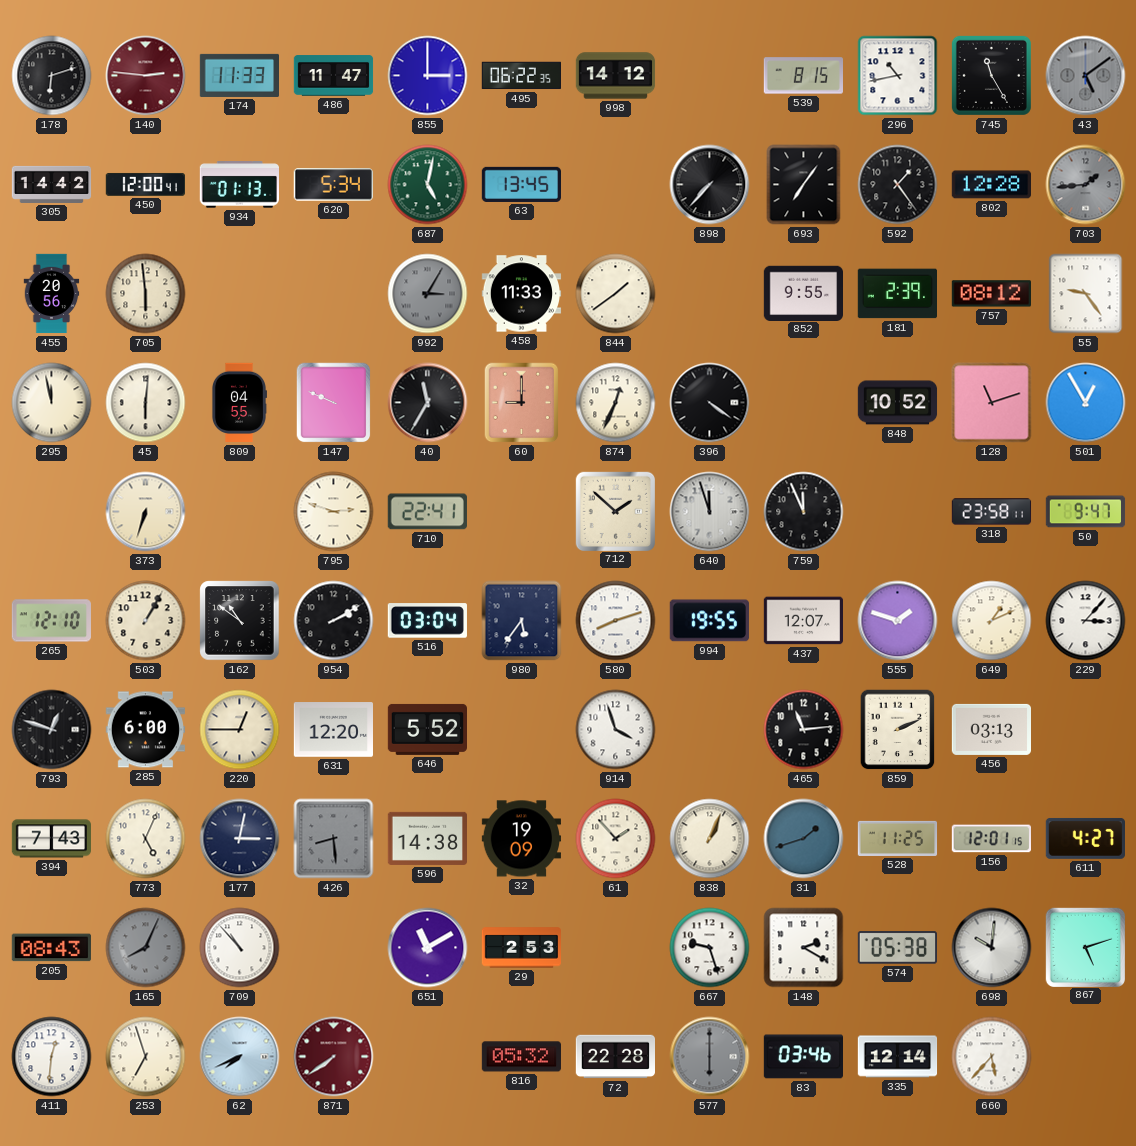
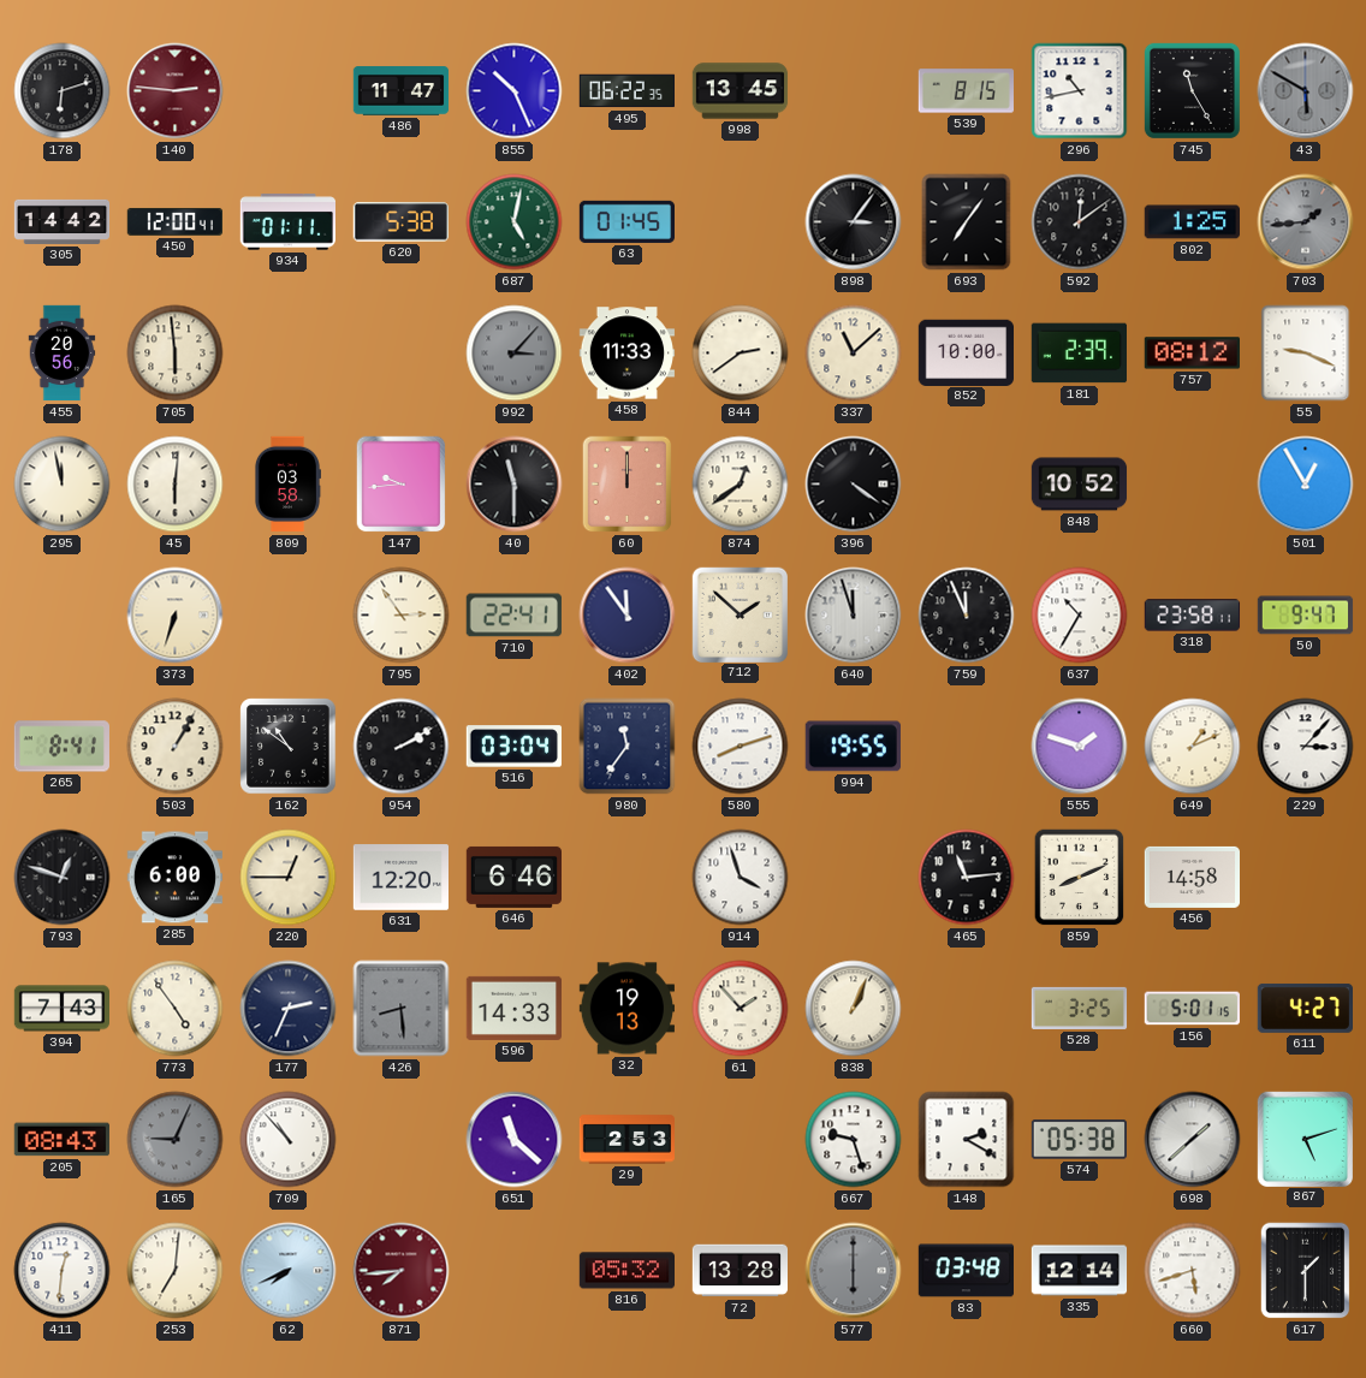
174: 11:33 -> none
855: 3:00 -> 10:26
998: 14:12 -> 13:45
43: 5:09 -> 5:50
934: 01:13 -> 01:11
620: 5:34 -> 5:38
63: 13:45 -> 01:45
898: 7:37 -> 3:06
592: 1:24 -> 12:09
802: 12:28 -> 1:25
992: 3:05 -> 3:07
844: 1:39 -> 2:39
337: none -> 11:08
852: 9:55 -> 10:00
55: 9:24 -> 9:19
809: 04:55 -> 03:58
147: 9:49 -> 9:44
40: 11:35 -> 11:30
60: 9:00 -> 12:00
874: 12:34 -> 12:39
128: 11:12 -> none
795: 2:48 -> 2:54
402: none -> 11:54
637: none -> 10:35
265: 12:10 -> 8:41
980: 5:36 -> 11:36
437: 12:07 -> none
646: 5:52 -> 6:46
859: 2:11 -> 8:11
456: 03:13 -> 14:58
773: 5:04 -> 4:54
177: 3:02 -> 2:34
596: 14:38 -> 14:33
32: 19:09 -> 19:13
31: 1:42 -> none
528: 11:25 -> 3:25
156: 12:01 -> 5:01
165: 8:04 -> 9:04
651: 11:10 -> 11:22
698: 10:01 -> 1:38
253: 6:57 -> 7:01
871: 7:39 -> 7:44
72: 22:28 -> 13:28
83: 03:46 -> 03:48
660: 5:37 -> 5:42
617: none -> 1:30
